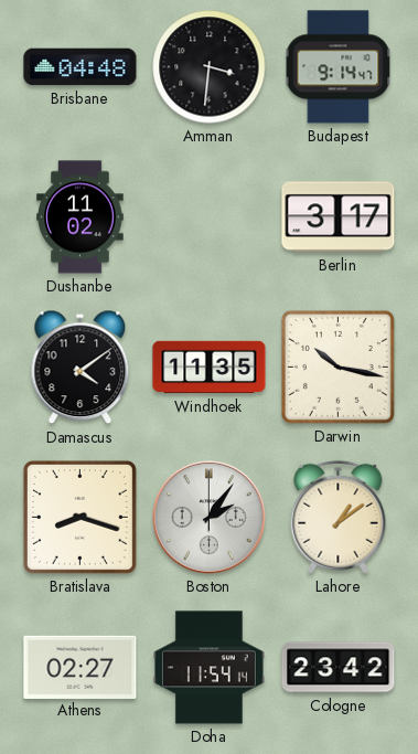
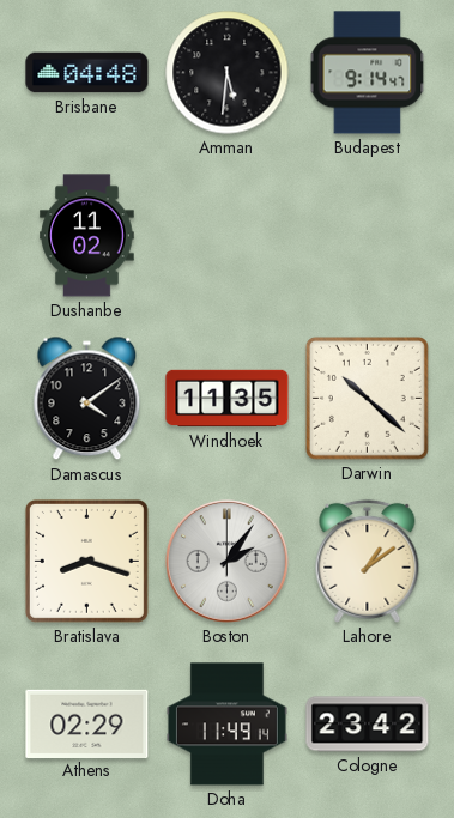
Amman: 3:31 -> 5:31
Berlin: 3:17 -> none
Darwin: 10:17 -> 10:22
Athens: 02:27 -> 02:29
Doha: 11:54 -> 11:49
